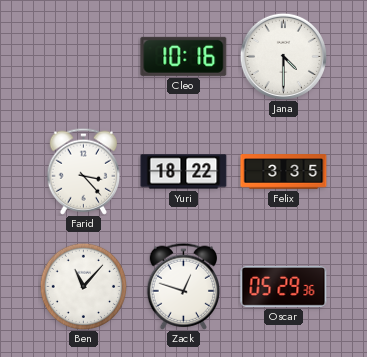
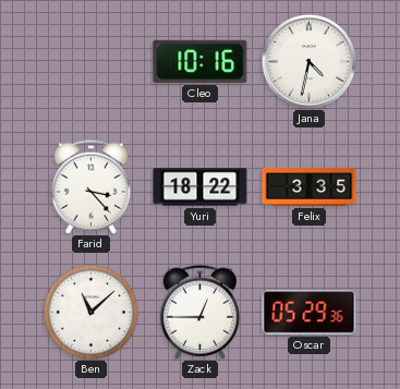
Jana: 4:30 -> 4:32
Ben: 11:07 -> 11:08
Zack: 12:48 -> 12:45
